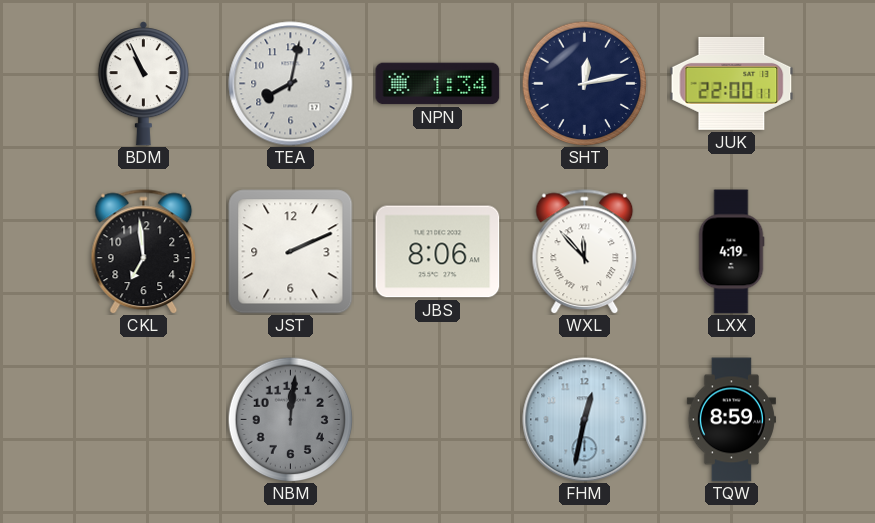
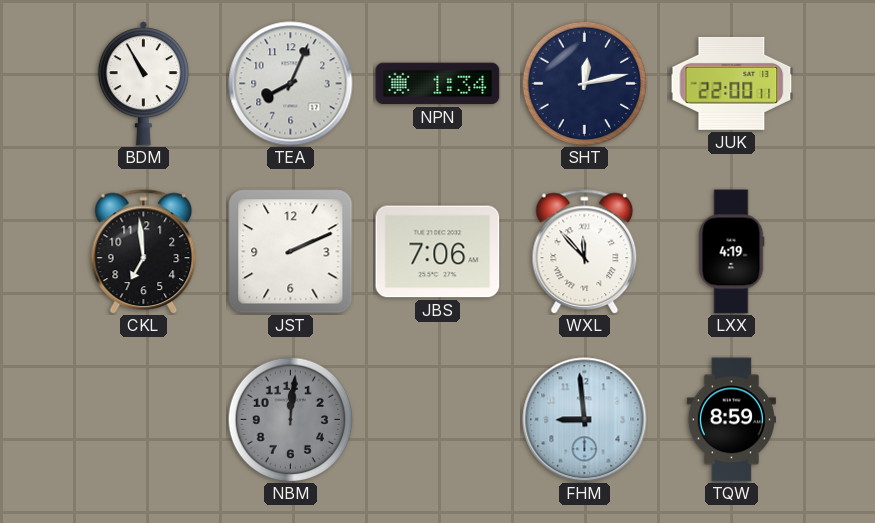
BDM: 10:56 -> 10:55
TEA: 8:02 -> 8:04
JBS: 8:06 -> 7:06
FHM: 12:32 -> 8:59
